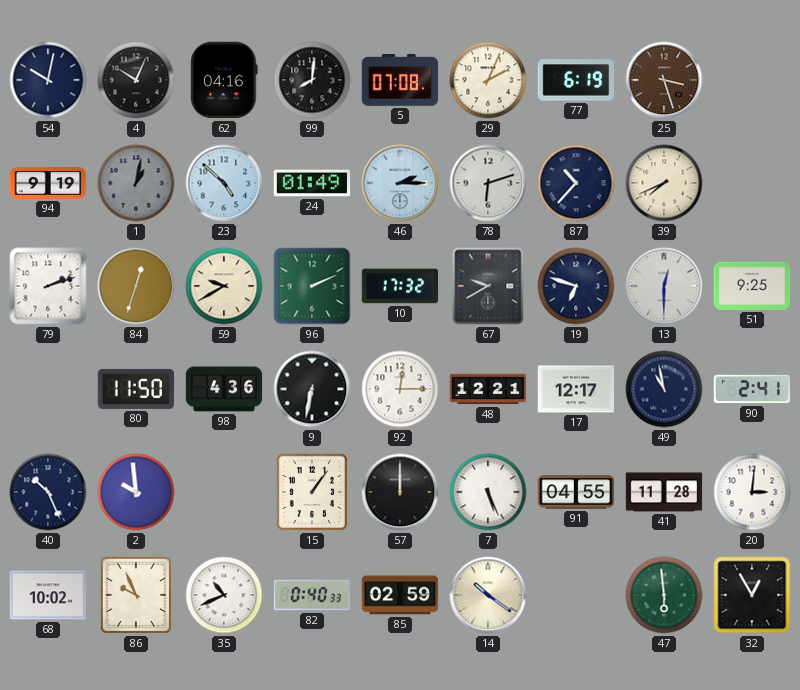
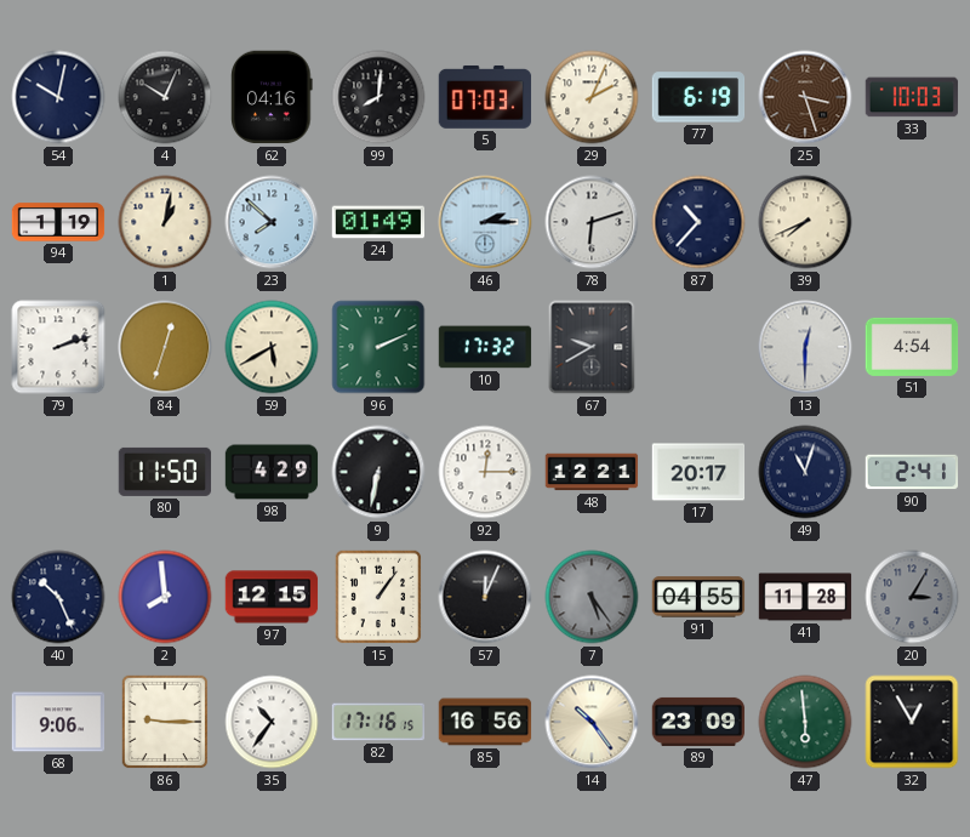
5: 07:08 -> 07:03
33: none -> 10:03
94: 9:19 -> 1:19
1 dial: grey -> cream
23: 4:52 -> 7:52
59: 9:40 -> 5:40
19: 6:48 -> none
51: 9:25 -> 4:54
98: 4:36 -> 4:29
17: 12:17 -> 20:17
49: 10:58 -> 11:03
2: 9:59 -> 7:59
97: none -> 12:15
57: 12:00 -> 12:04
7: 5:26 -> 5:24
7 dial: white -> grey
20: 3:01 -> 3:05
20 dial: white -> grey
68: 10:02 -> 9:06
86: 9:56 -> 9:15
35: 10:41 -> 10:36
82: 0:40 -> 17:16
85: 02:59 -> 16:56
14: 10:21 -> 10:24
89: none -> 23:09
